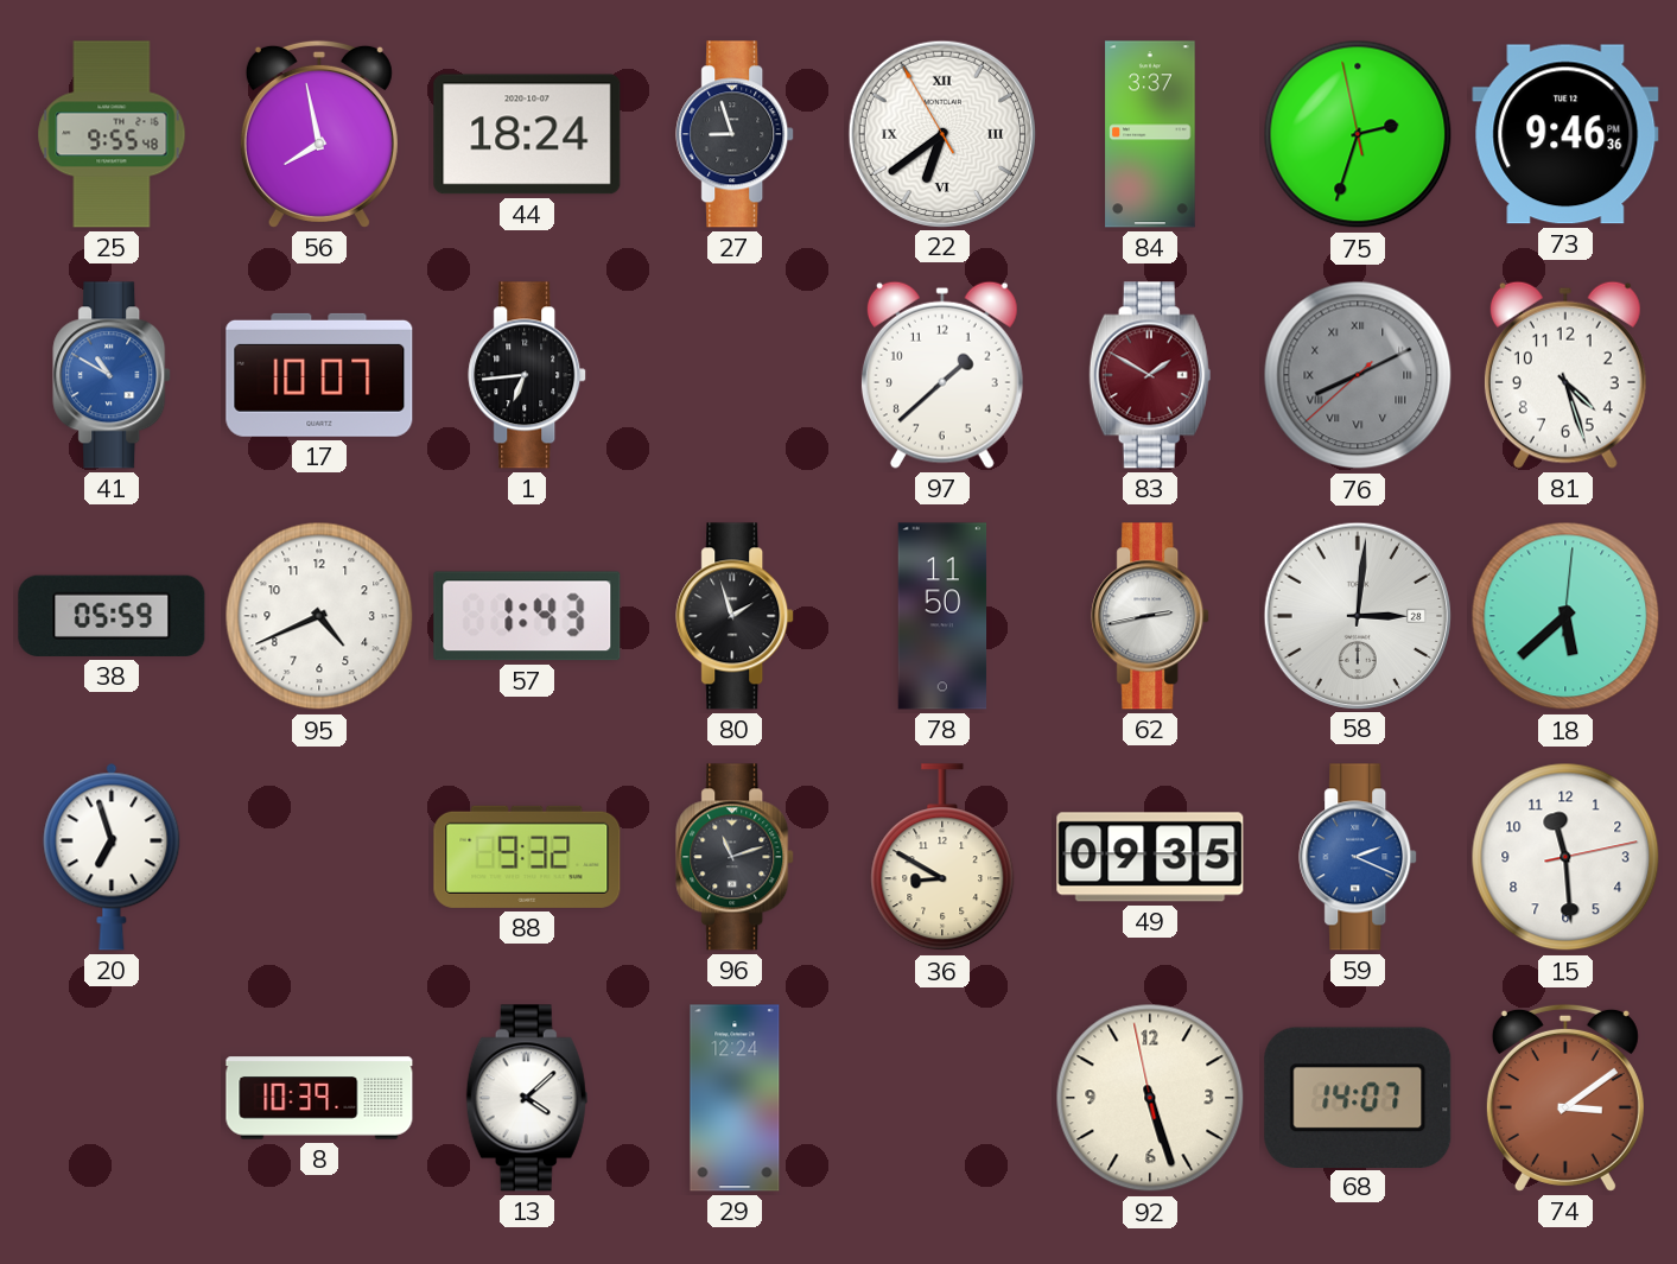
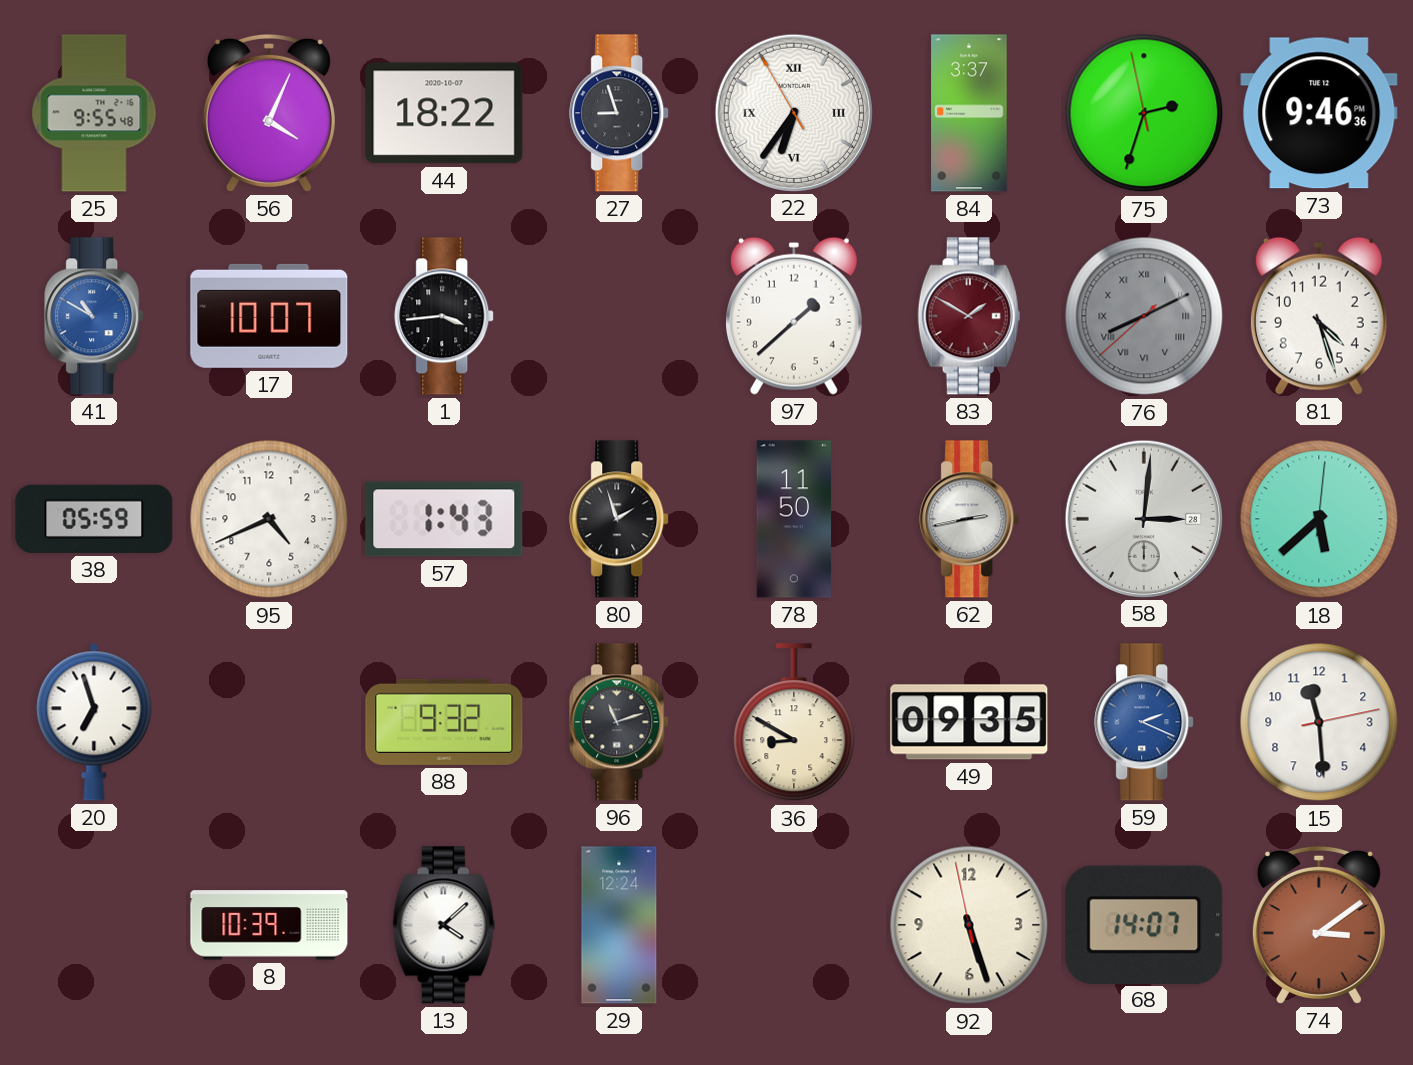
56: 7:58 -> 4:04
44: 18:24 -> 18:22
22: 6:38 -> 6:35
1: 6:44 -> 3:44
